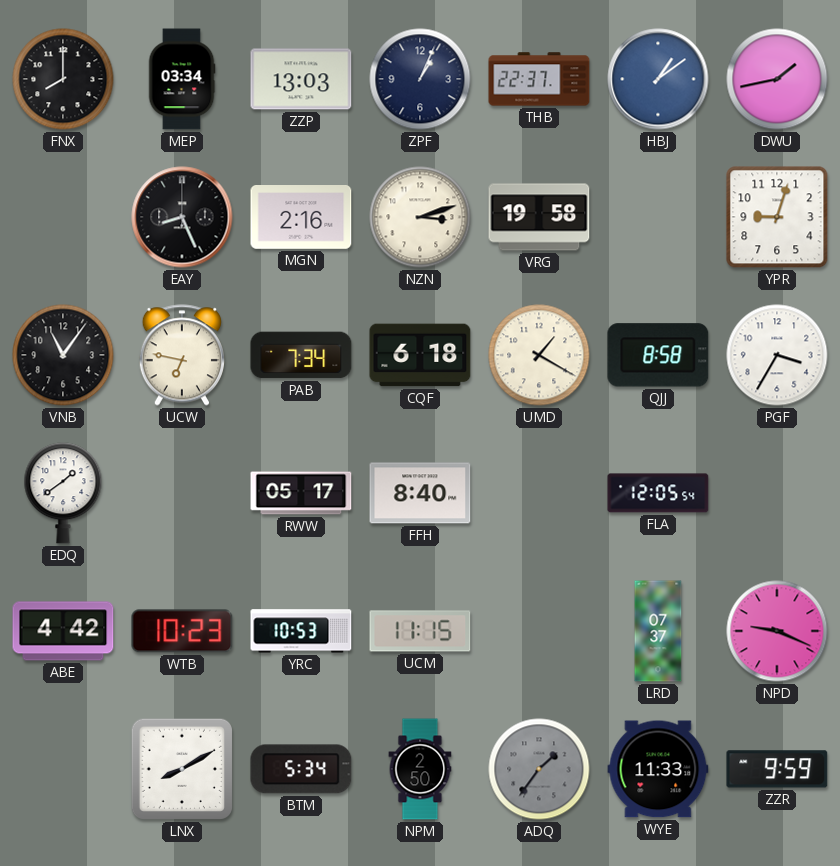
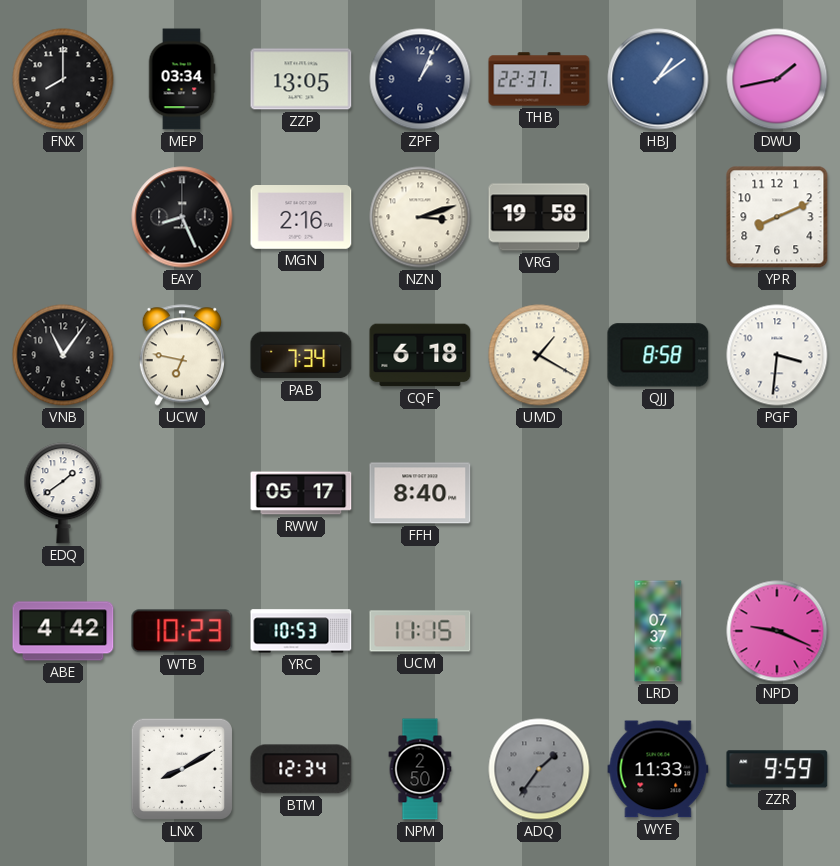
ZZP: 13:03 -> 13:05
YPR: 9:03 -> 8:11
PGF: 3:35 -> 3:31
FLA: 12:05 -> none
BTM: 5:34 -> 12:34
